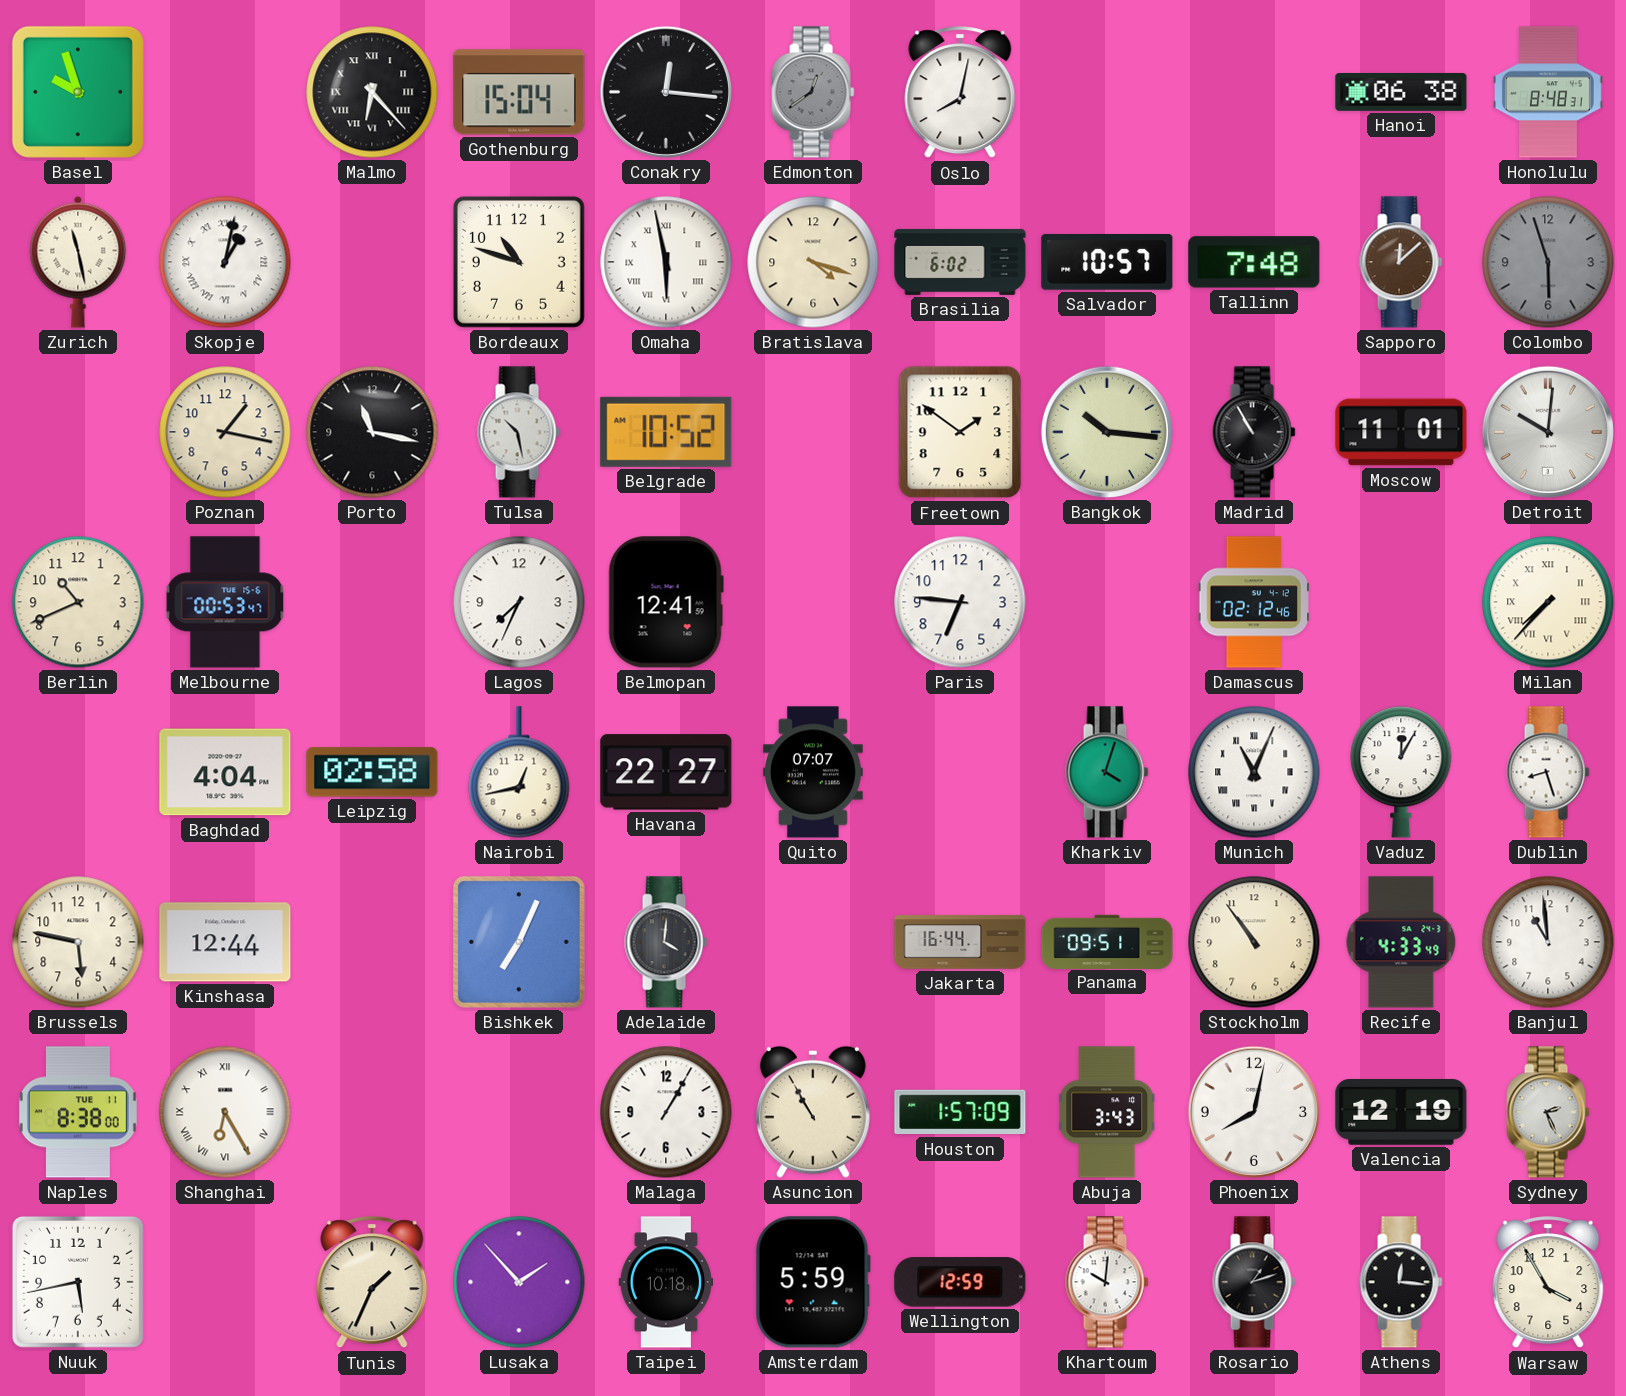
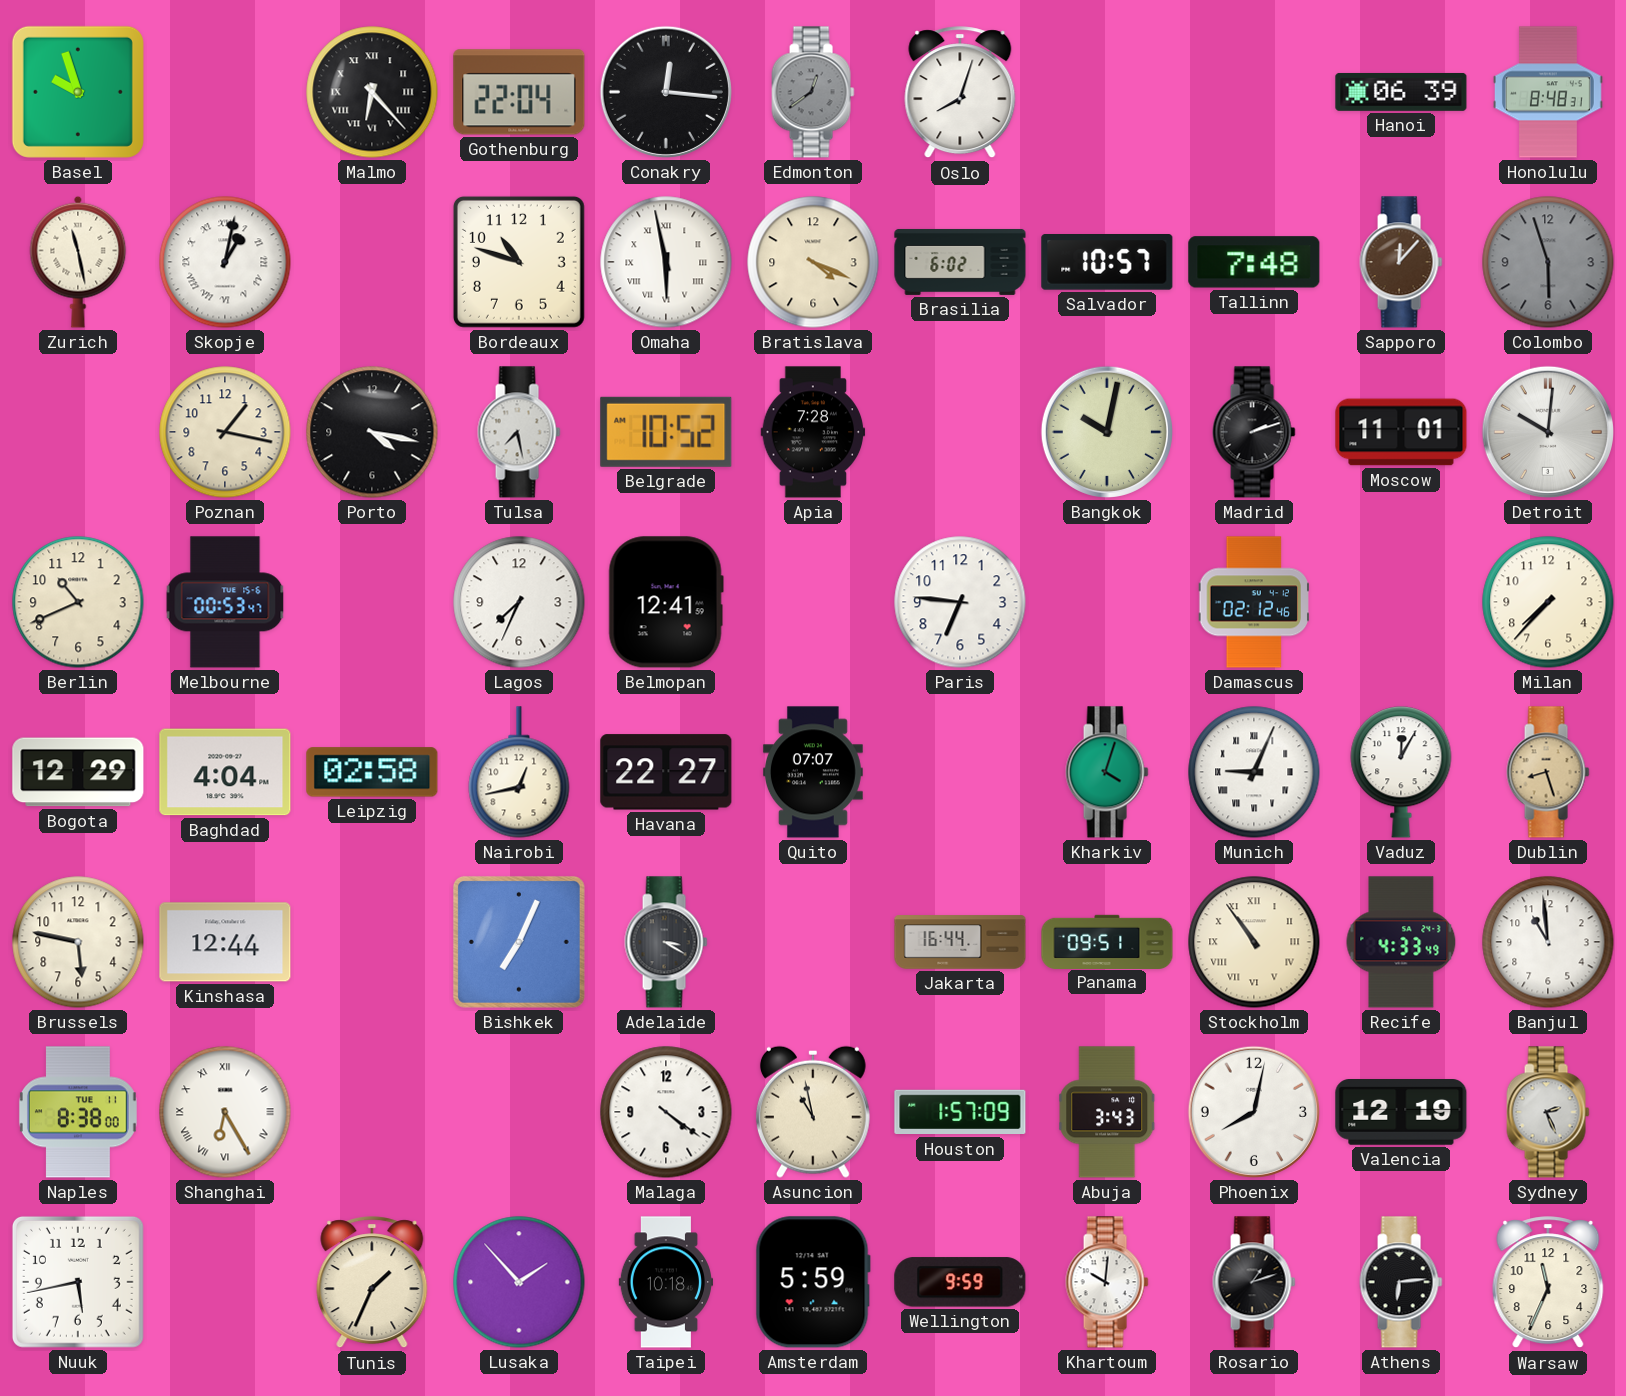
Gothenburg: 15:04 -> 22:04
Oslo: 8:02 -> 8:03
Hanoi: 06:38 -> 06:39
Bratislava: 4:18 -> 4:19
Sapporo: 12:08 -> 12:07
Porto: 11:17 -> 4:17
Tulsa: 10:28 -> 7:28
Apia: none -> 7:28
Freetown: 1:51 -> none
Bangkok: 10:16 -> 10:02
Madrid: 10:55 -> 2:12
Milan numerals: Roman -> Arabic
Bogota: none -> 12:29
Munich: 11:04 -> 9:04
Dublin dial: white -> champagne
Adelaide: 4:01 -> 3:20
Stockholm numerals: Arabic -> Roman
Malaga: 1:05 -> 4:21
Asuncion: 10:55 -> 10:58
Wellington: 12:59 -> 9:59
Athens: 12:16 -> 6:14
Warsaw: 3:55 -> 11:34
